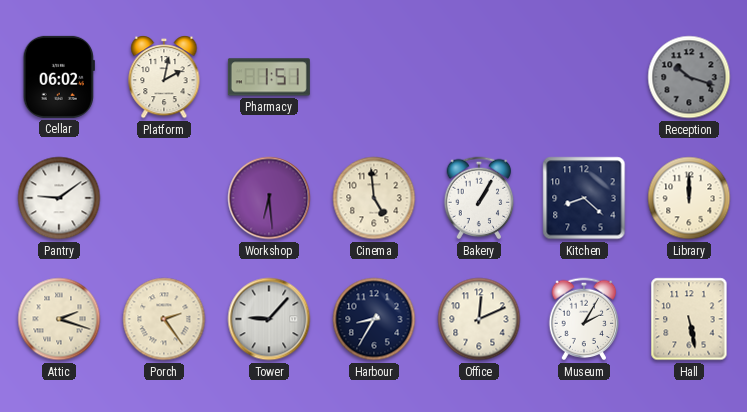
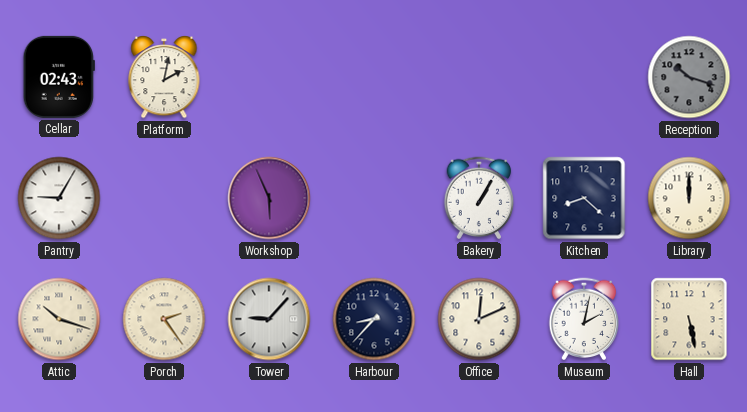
Cellar: 06:02 -> 02:43
Pharmacy: 1:51 -> none
Pantry: 9:09 -> 9:05
Workshop: 6:29 -> 5:56
Cinema: 4:59 -> none
Attic: 2:18 -> 10:18
Harbour: 8:35 -> 8:37
Museum: 2:05 -> 2:02
